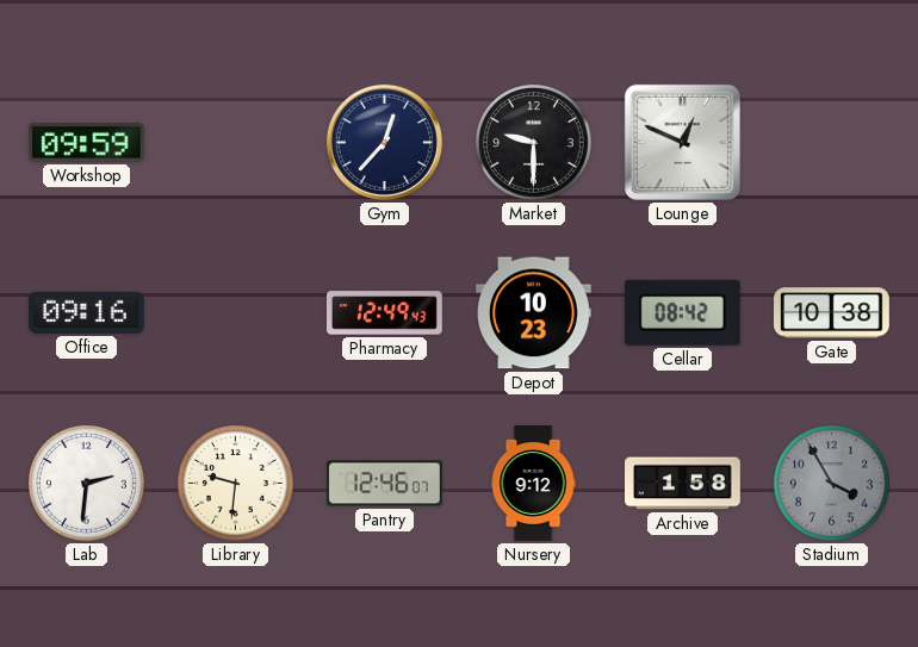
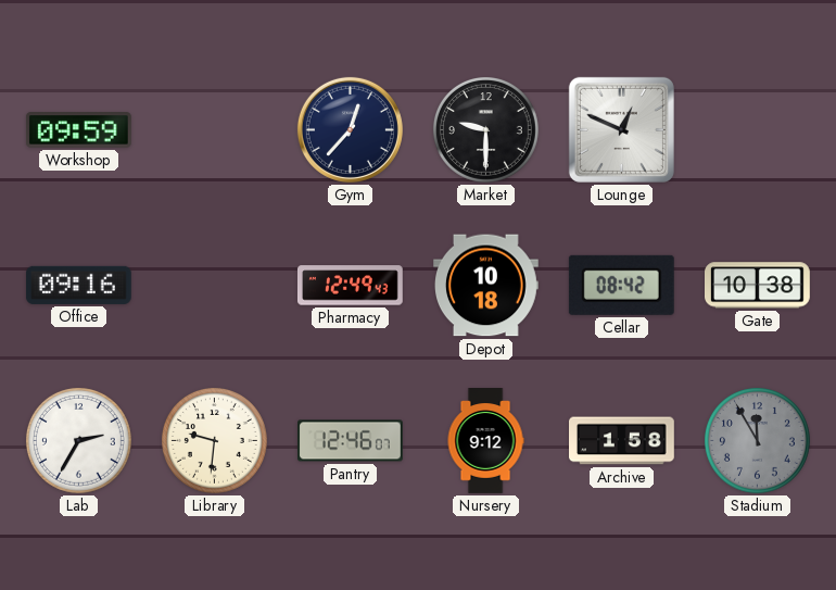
Depot: 10:23 -> 10:18
Lab: 2:31 -> 2:35
Stadium: 3:55 -> 11:55
